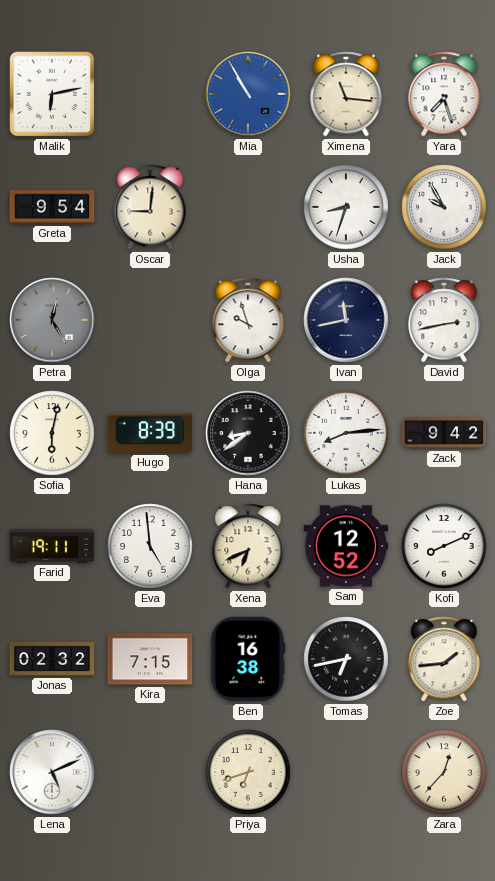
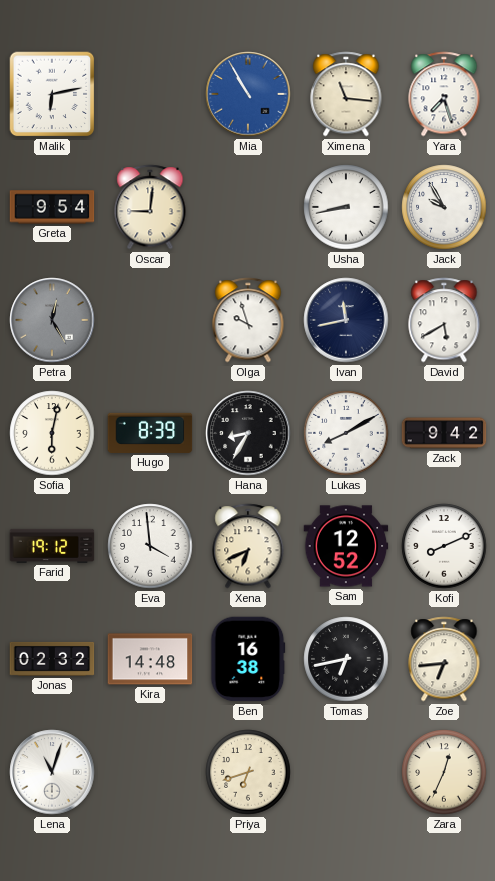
Usha: 8:33 -> 8:43
David: 2:43 -> 5:40
Hana: 8:39 -> 8:35
Lukas: 8:14 -> 8:10
Farid: 19:11 -> 19:12
Eva: 4:59 -> 3:59
Kira: 7:15 -> 14:48
Zoe: 1:44 -> 6:44
Lena: 5:11 -> 11:03
Zara: 12:37 -> 12:34
